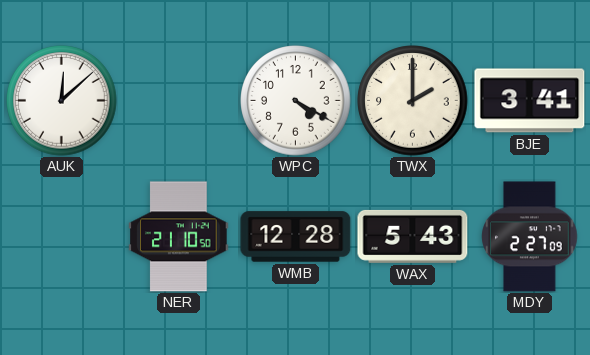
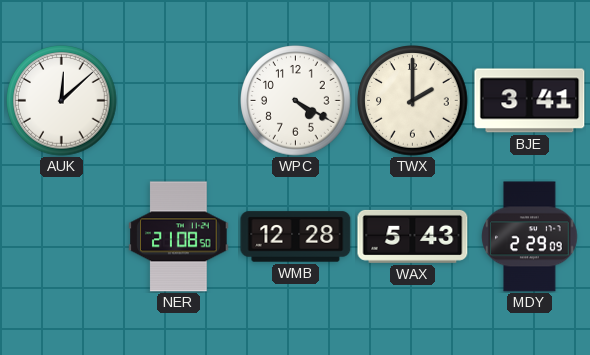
NER: 21:10 -> 21:08
MDY: 2:27 -> 2:29
